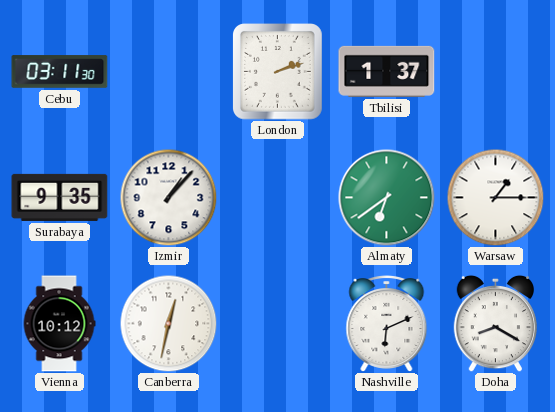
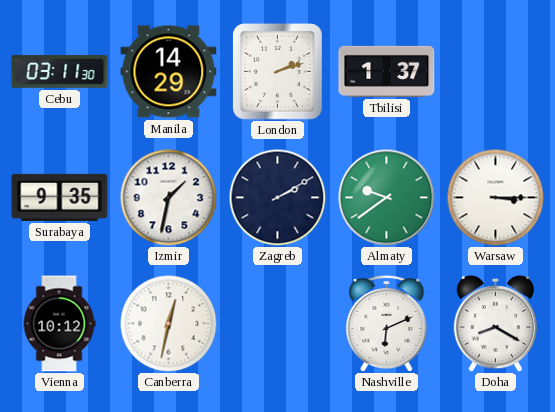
Manila: none -> 14:29
Izmir: 1:07 -> 1:32
Zagreb: none -> 2:10
Almaty: 6:39 -> 9:39
Warsaw: 1:15 -> 3:15
